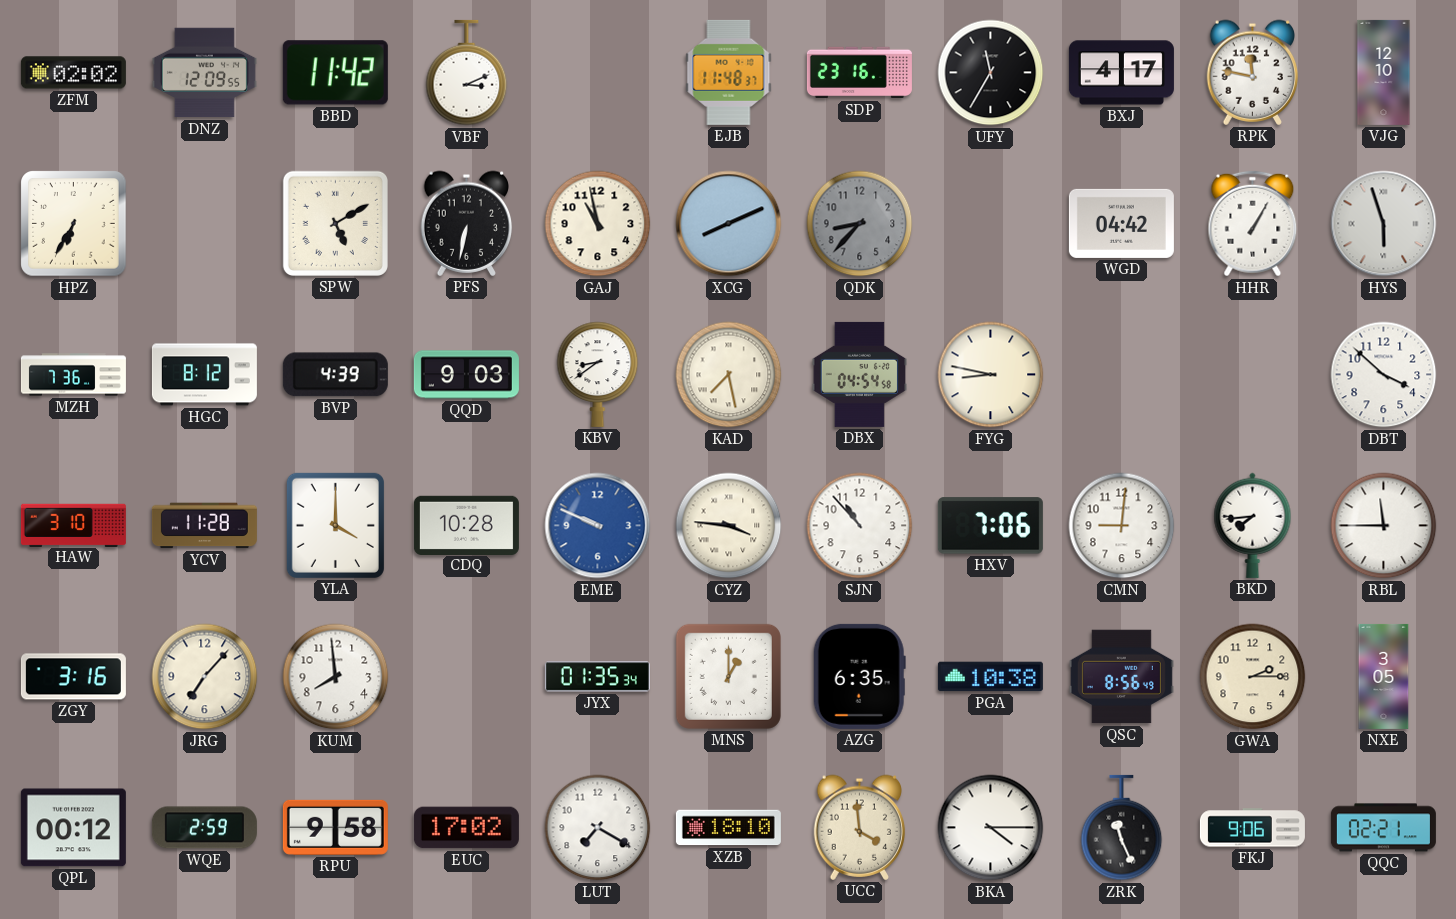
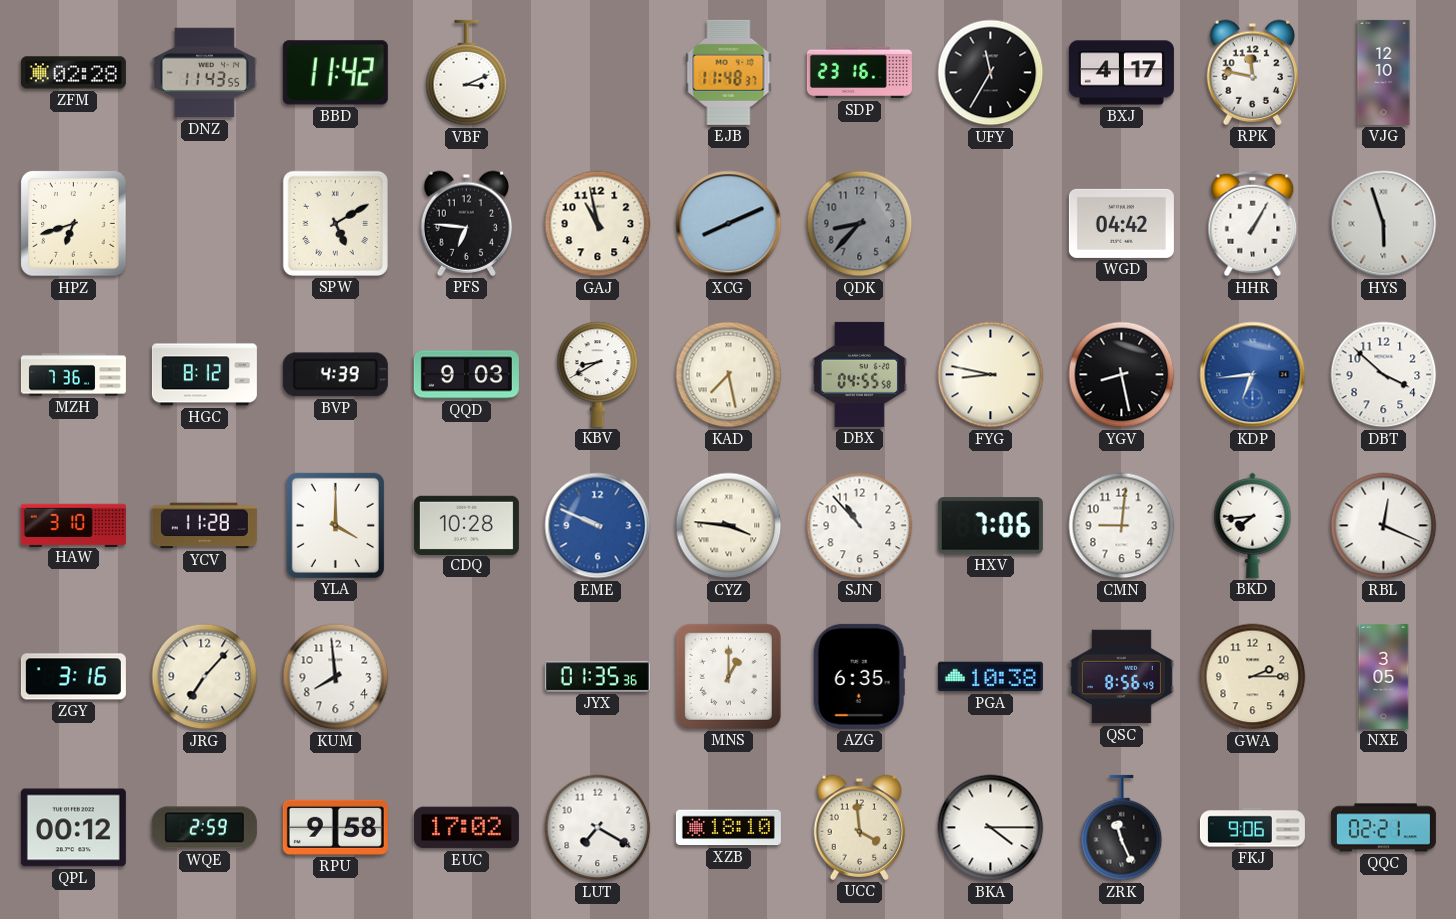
ZFM: 02:02 -> 02:28
DNZ: 12:09 -> 11:43
HPZ: 6:35 -> 6:42
PFS: 6:32 -> 6:46
KBV: 8:39 -> 8:40
DBX: 04:54 -> 04:55
YGV: none -> 8:28
KDP: none -> 6:44
RBL: 11:45 -> 12:19
JYX: 01:35:34 -> 01:35:36
